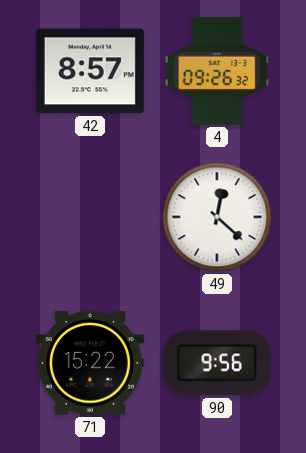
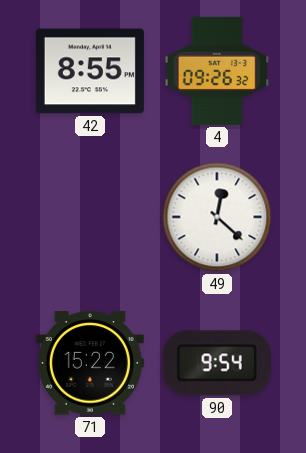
42: 8:57 -> 8:55
90: 9:56 -> 9:54
